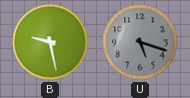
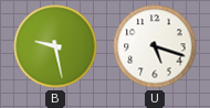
U dial: grey -> white
